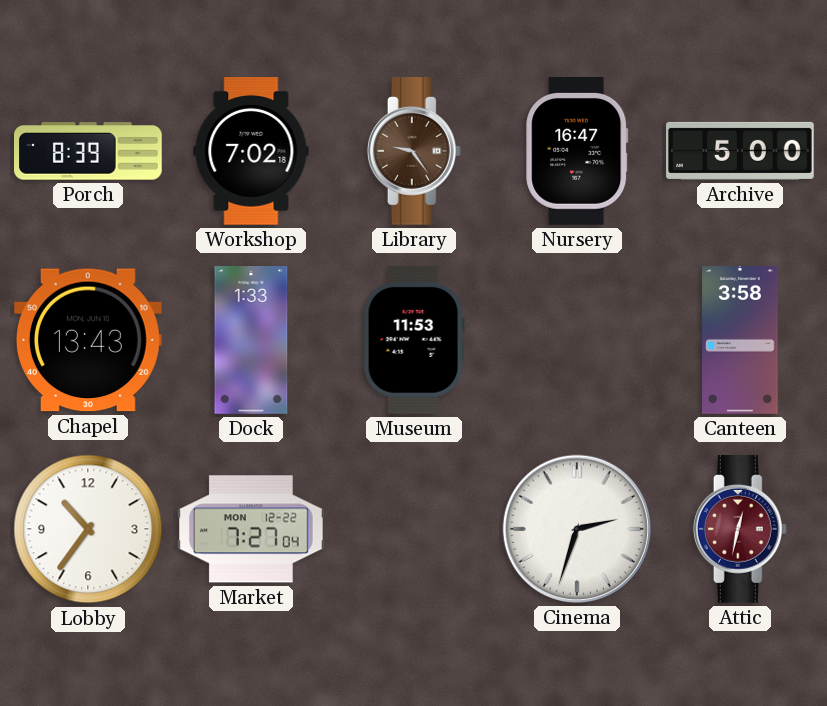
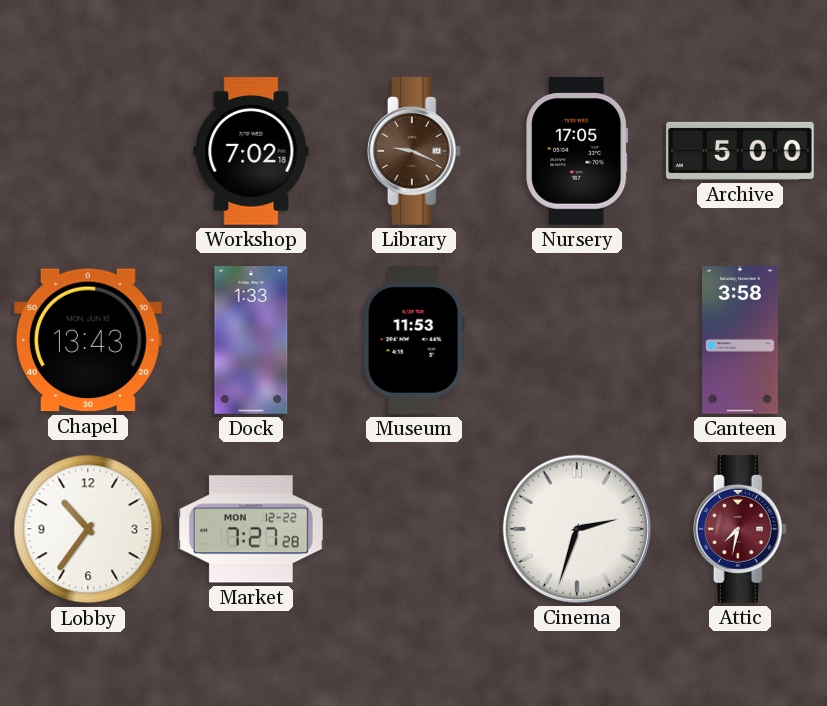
Porch: 8:39 -> none
Library: 9:24 -> 9:19
Nursery: 16:47 -> 17:05
Market: 7:27:04 -> 7:27:28
Attic: 12:32 -> 7:32
